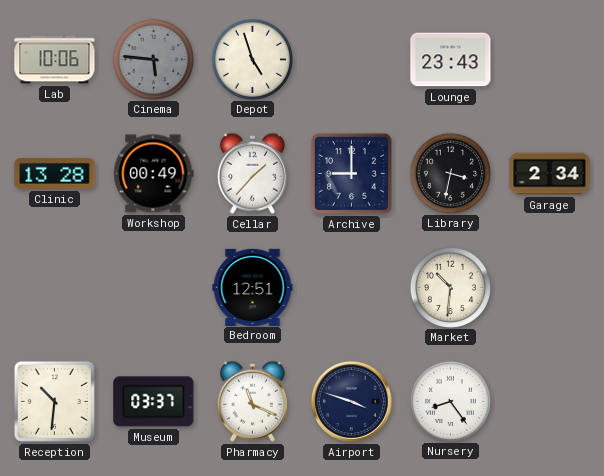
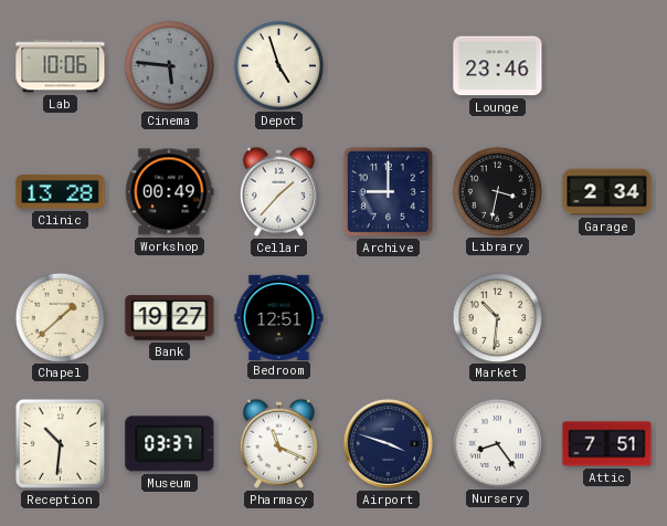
Lounge: 23:43 -> 23:46
Chapel: none -> 1:38
Bank: none -> 19:27
Attic: none -> 7:51
